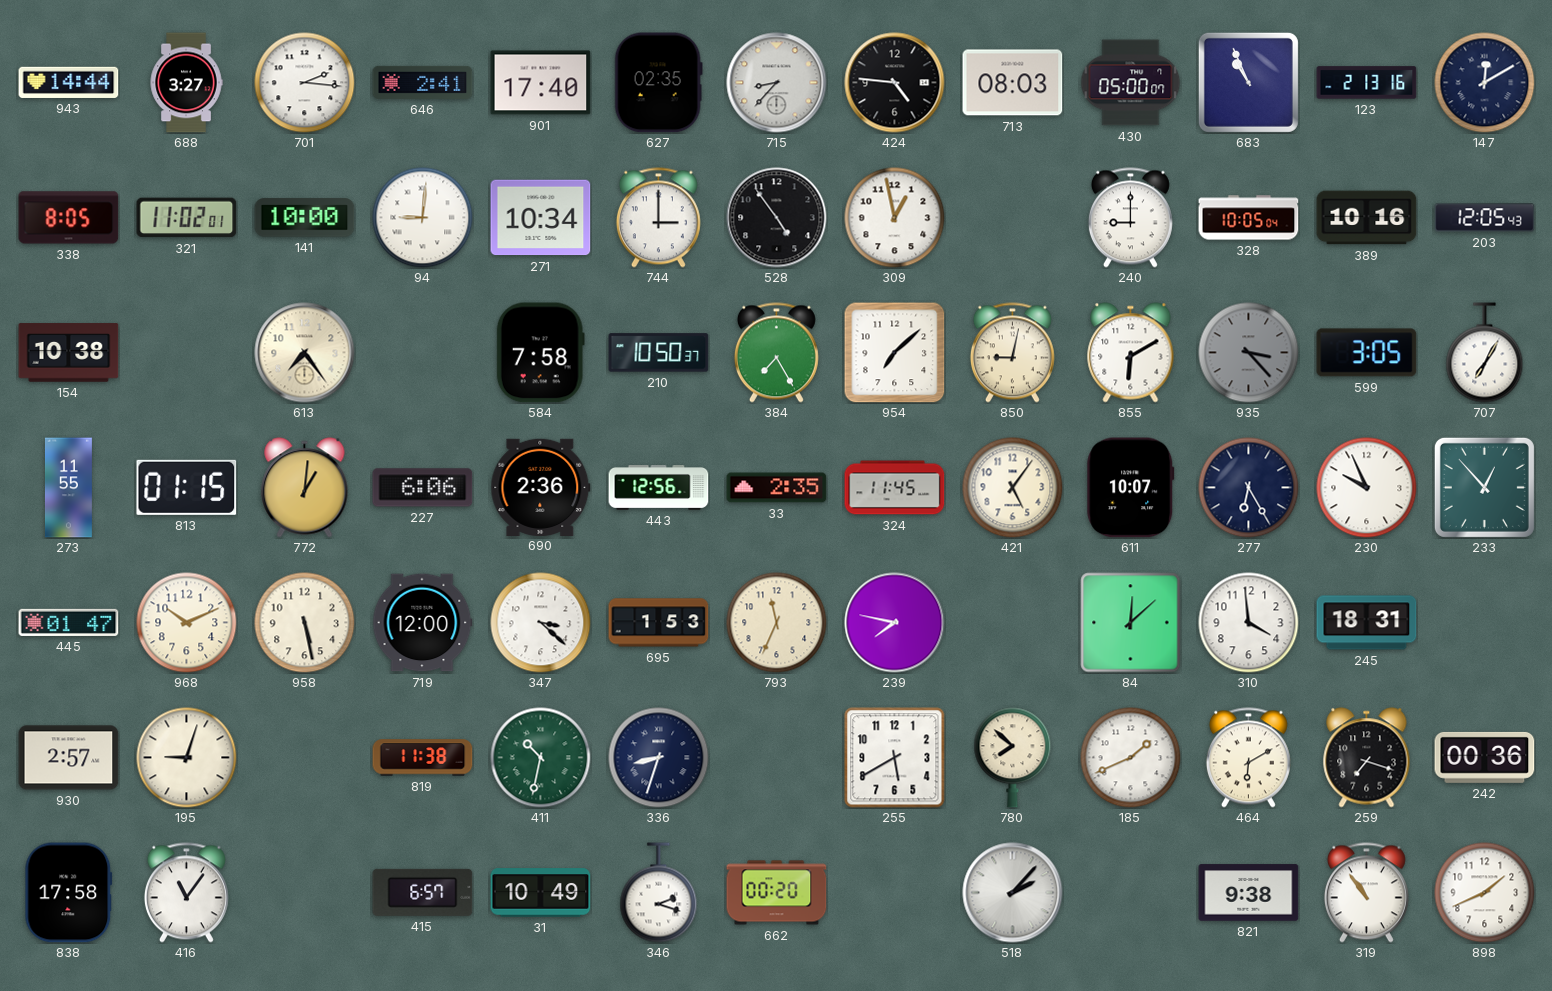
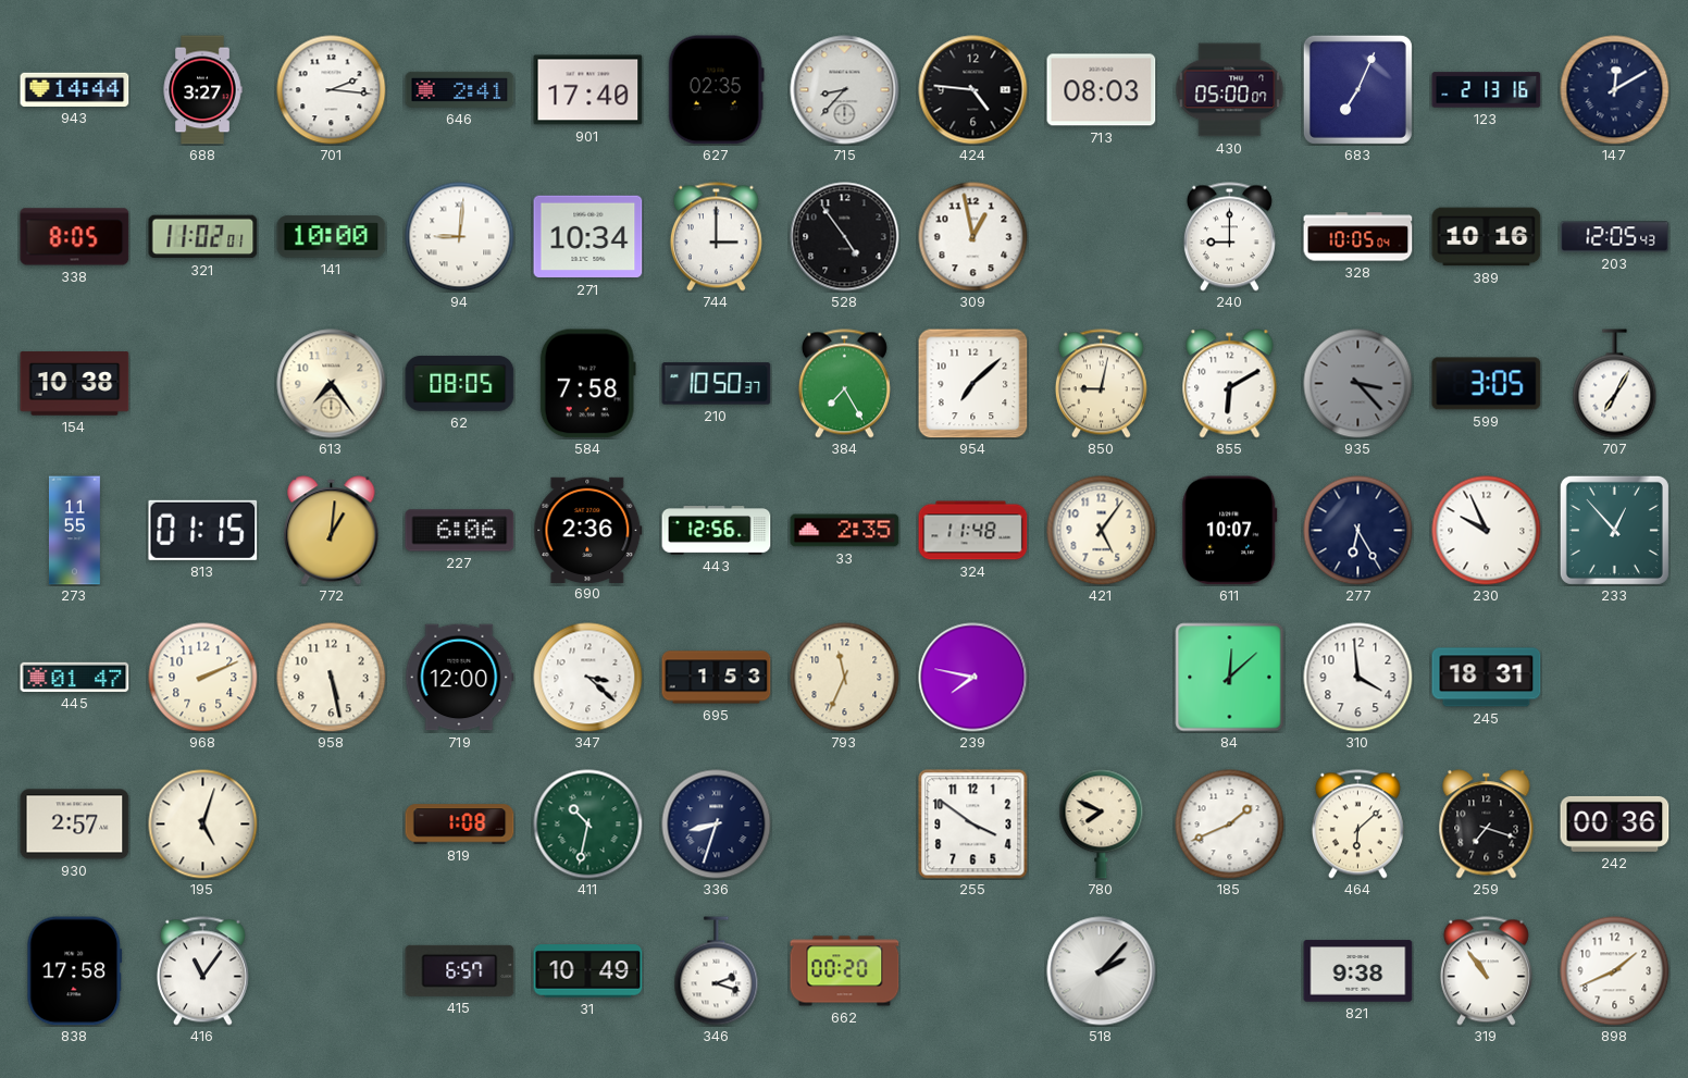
683: 10:56 -> 7:04
62: none -> 08:05
324: 11:45 -> 11:48
968: 10:11 -> 2:11
195: 9:03 -> 5:03
819: 11:38 -> 1:08
255: 5:40 -> 3:51
780: 7:52 -> 7:49
464: 6:10 -> 6:08
